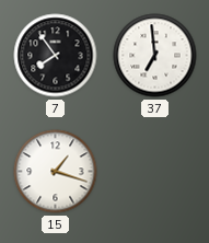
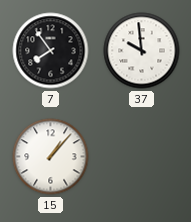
37: 6:59 -> 9:59
15: 1:18 -> 1:07
